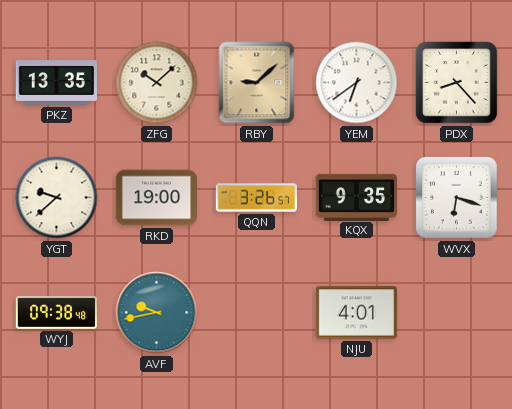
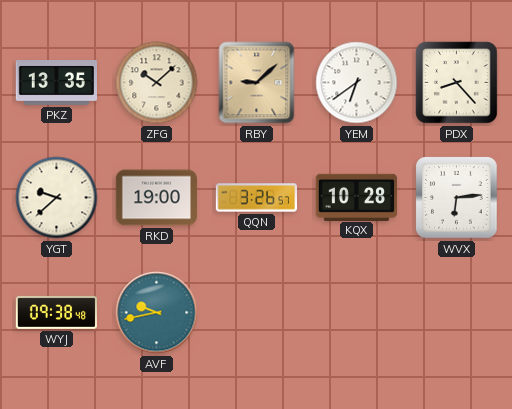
KQX: 9:35 -> 10:28
WVX: 6:18 -> 6:14
NJU: 4:01 -> none
